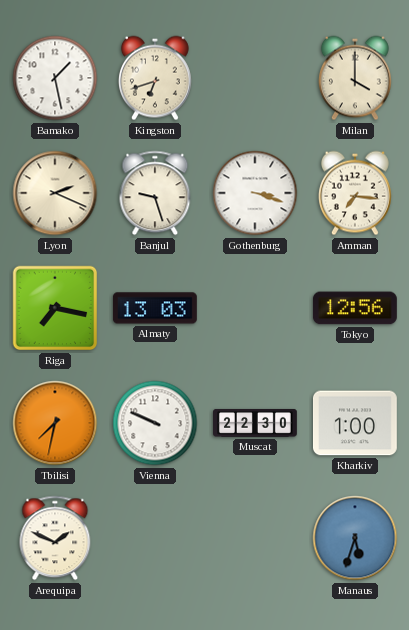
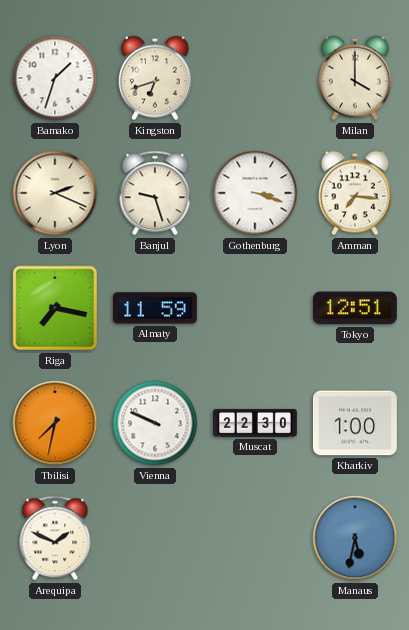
Bamako: 1:28 -> 1:33
Almaty: 13:03 -> 11:59
Tokyo: 12:56 -> 12:51
Manaus: 5:33 -> 5:32
